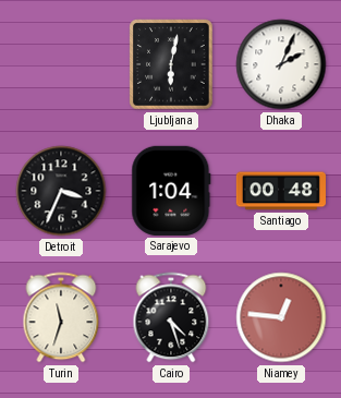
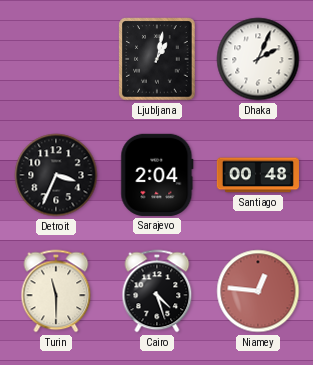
Ljubljana: 6:02 -> 1:02
Sarajevo: 1:04 -> 2:04
Turin: 11:33 -> 11:30
